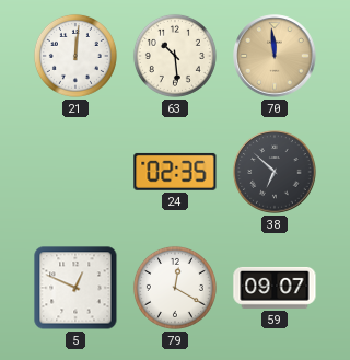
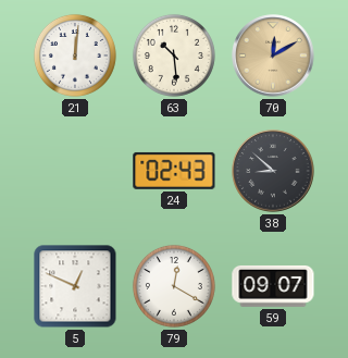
70: 11:59 -> 12:10
24: 02:35 -> 02:43
38: 6:52 -> 8:52
